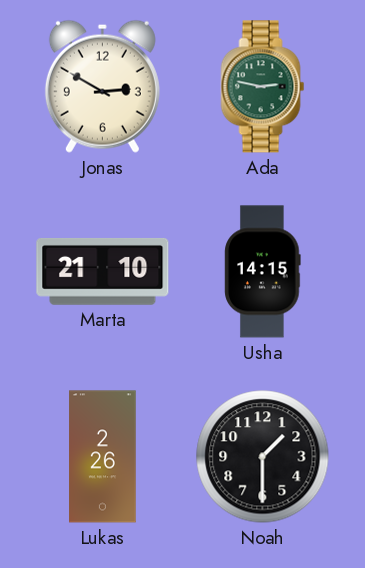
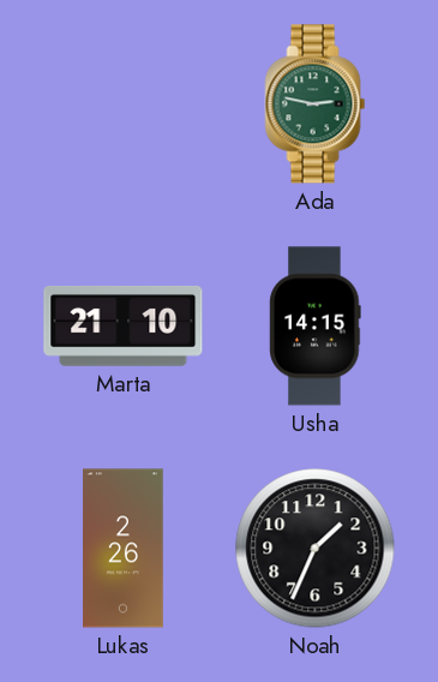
Jonas: 2:50 -> none
Noah: 1:30 -> 1:34
